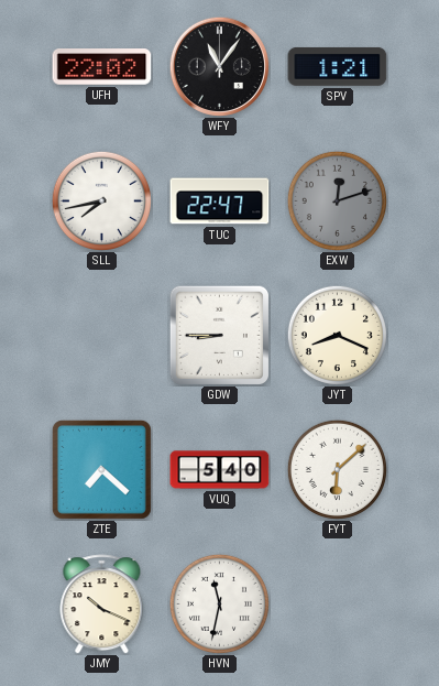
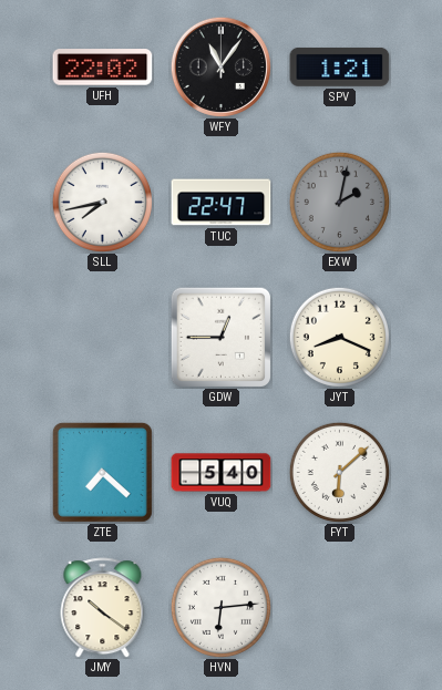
EXW: 12:12 -> 2:02
GDW: 8:45 -> 12:45
JMY: 10:19 -> 10:21
HVN: 11:32 -> 6:14
